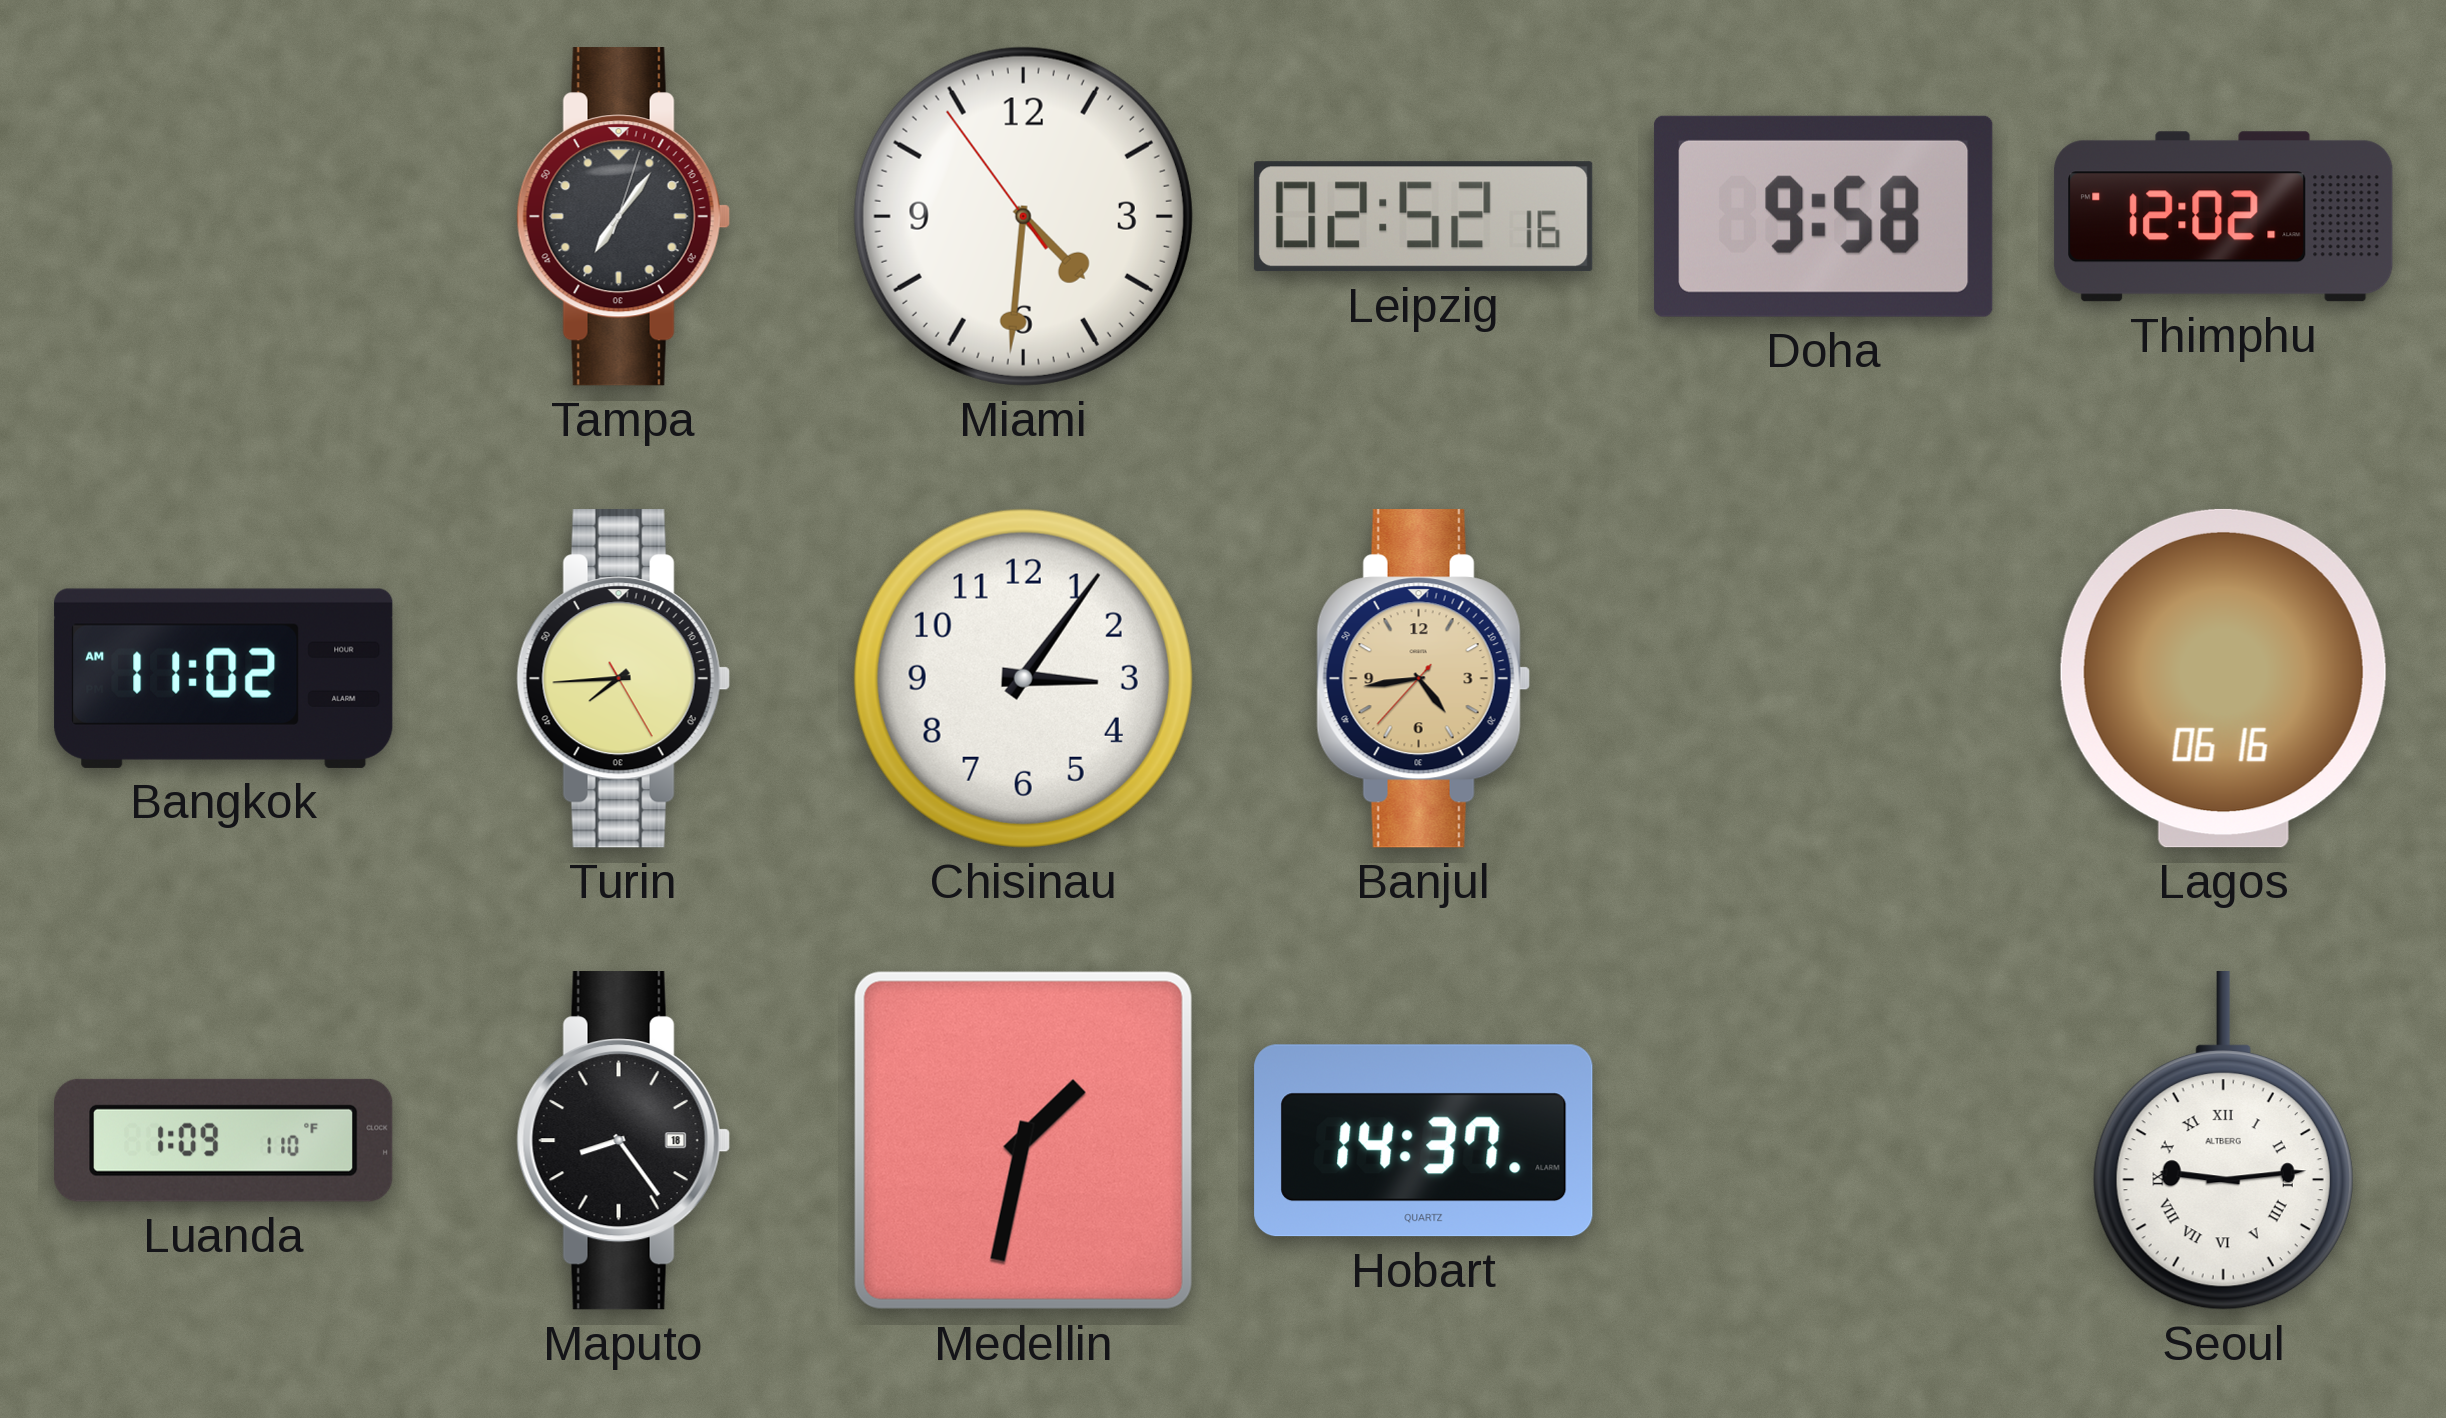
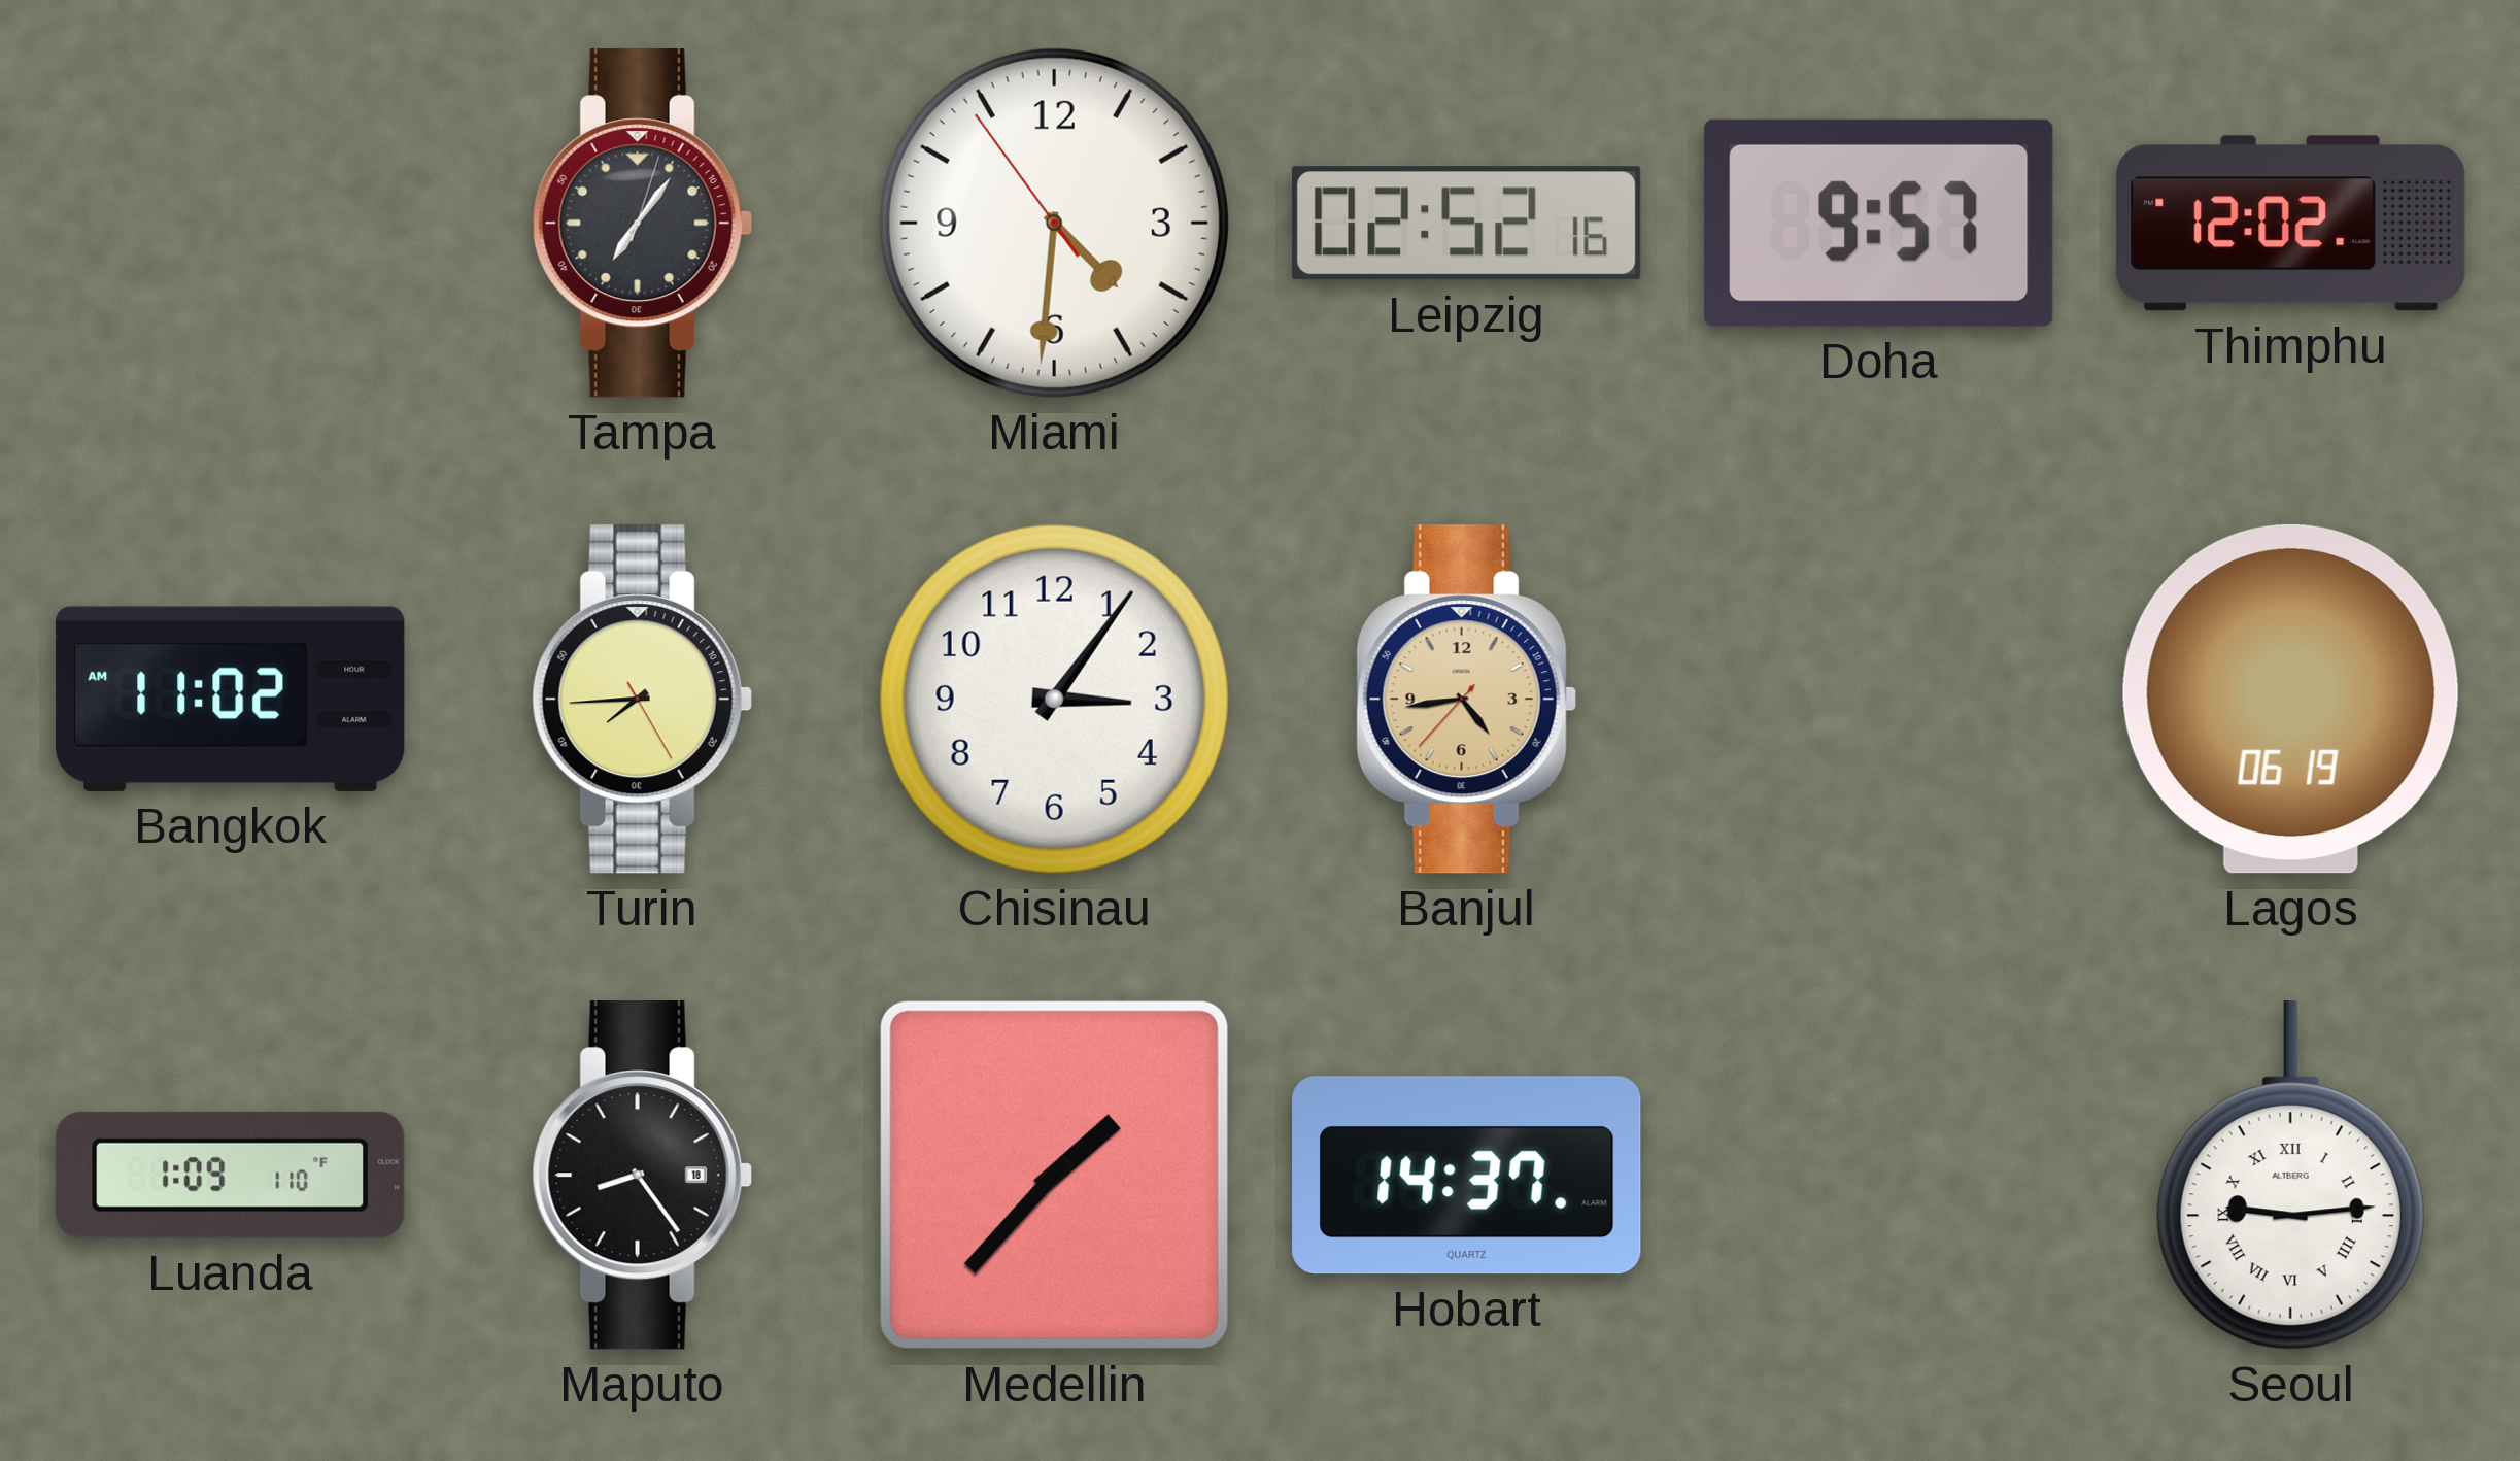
Doha: 9:58 -> 9:57
Lagos: 06:16 -> 06:19
Medellin: 1:32 -> 1:37
